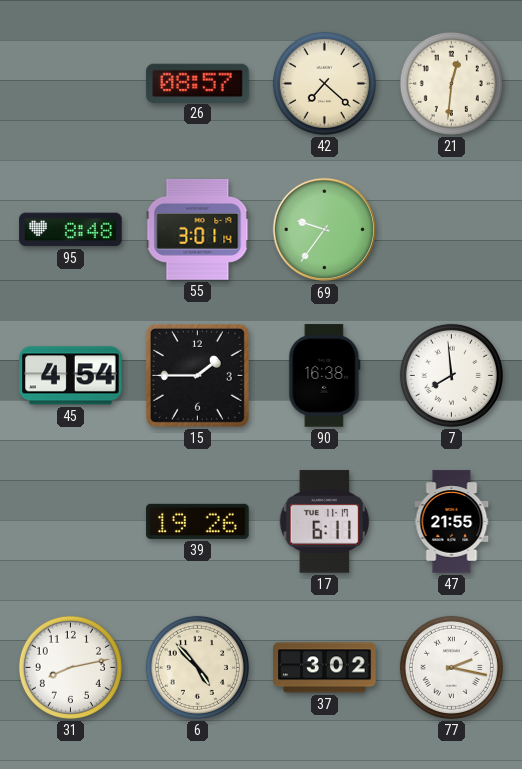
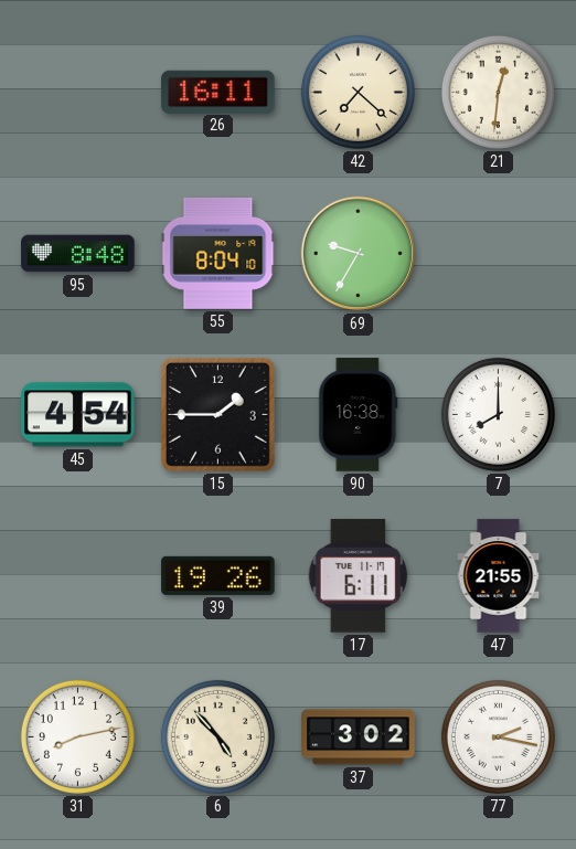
26: 08:57 -> 16:11
55: 3:01 -> 8:04
69: 9:36 -> 9:35
7: 7:59 -> 8:00
